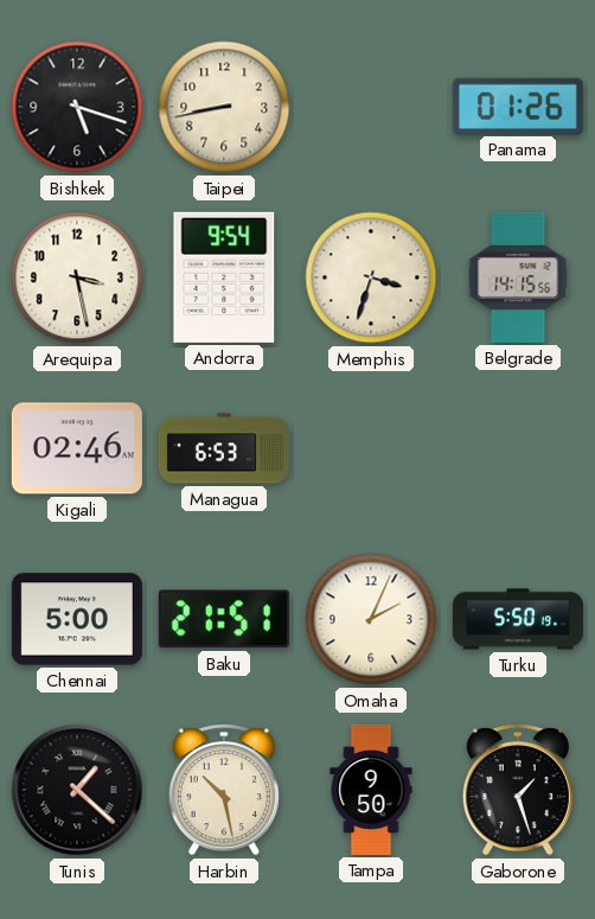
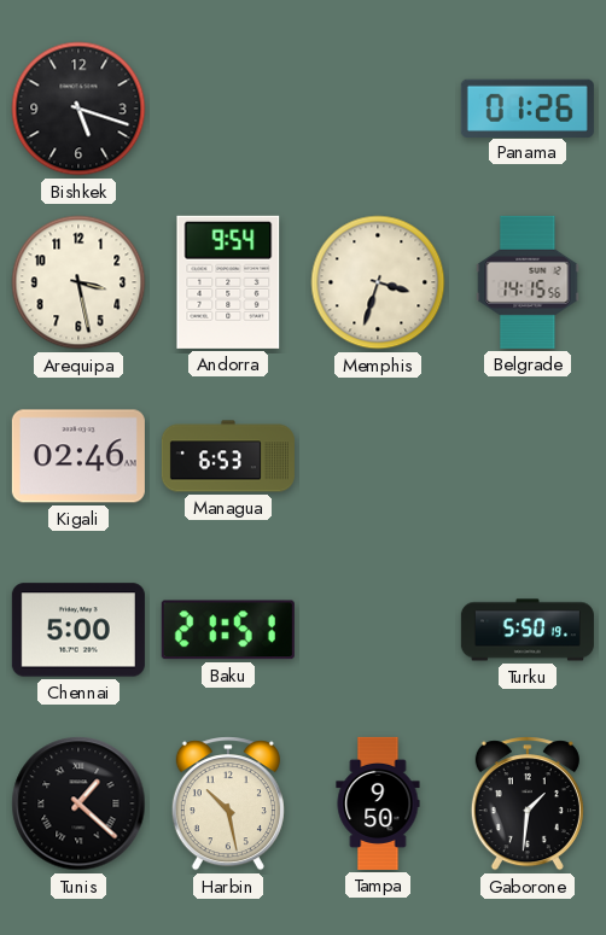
Taipei: 8:43 -> none
Omaha: 2:04 -> none
Gaborone: 1:27 -> 1:31
